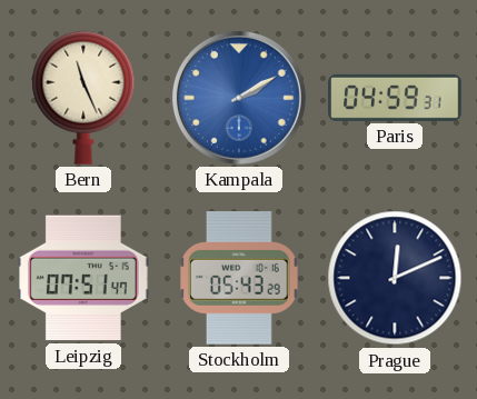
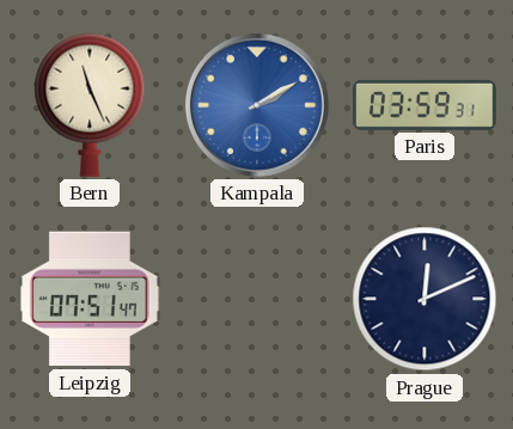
Paris: 04:59 -> 03:59
Stockholm: 05:43 -> none
